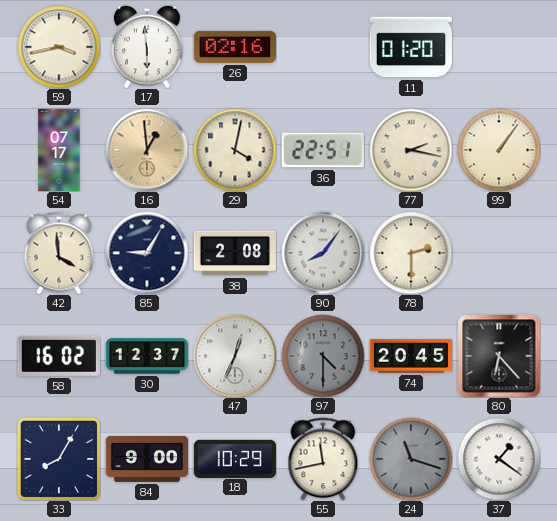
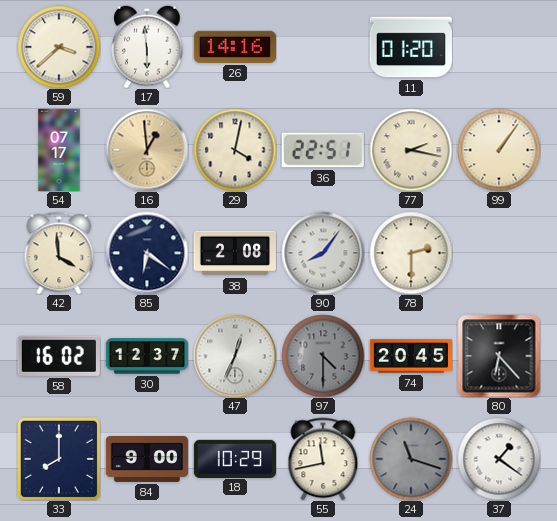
59: 3:43 -> 3:38
26: 02:16 -> 14:16
85: 9:05 -> 6:21
33: 8:05 -> 8:00
